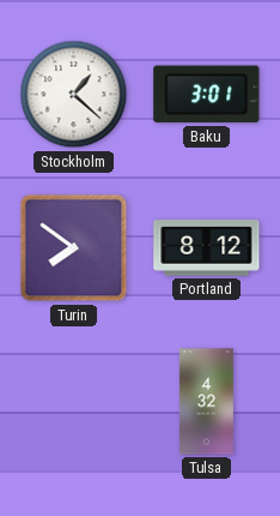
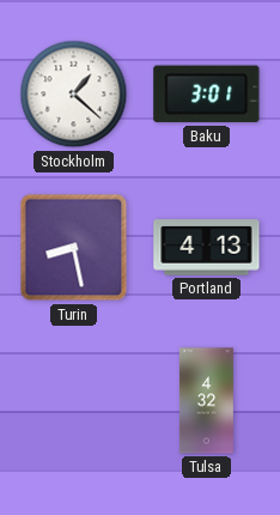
Turin: 7:51 -> 8:28
Portland: 8:12 -> 4:13
